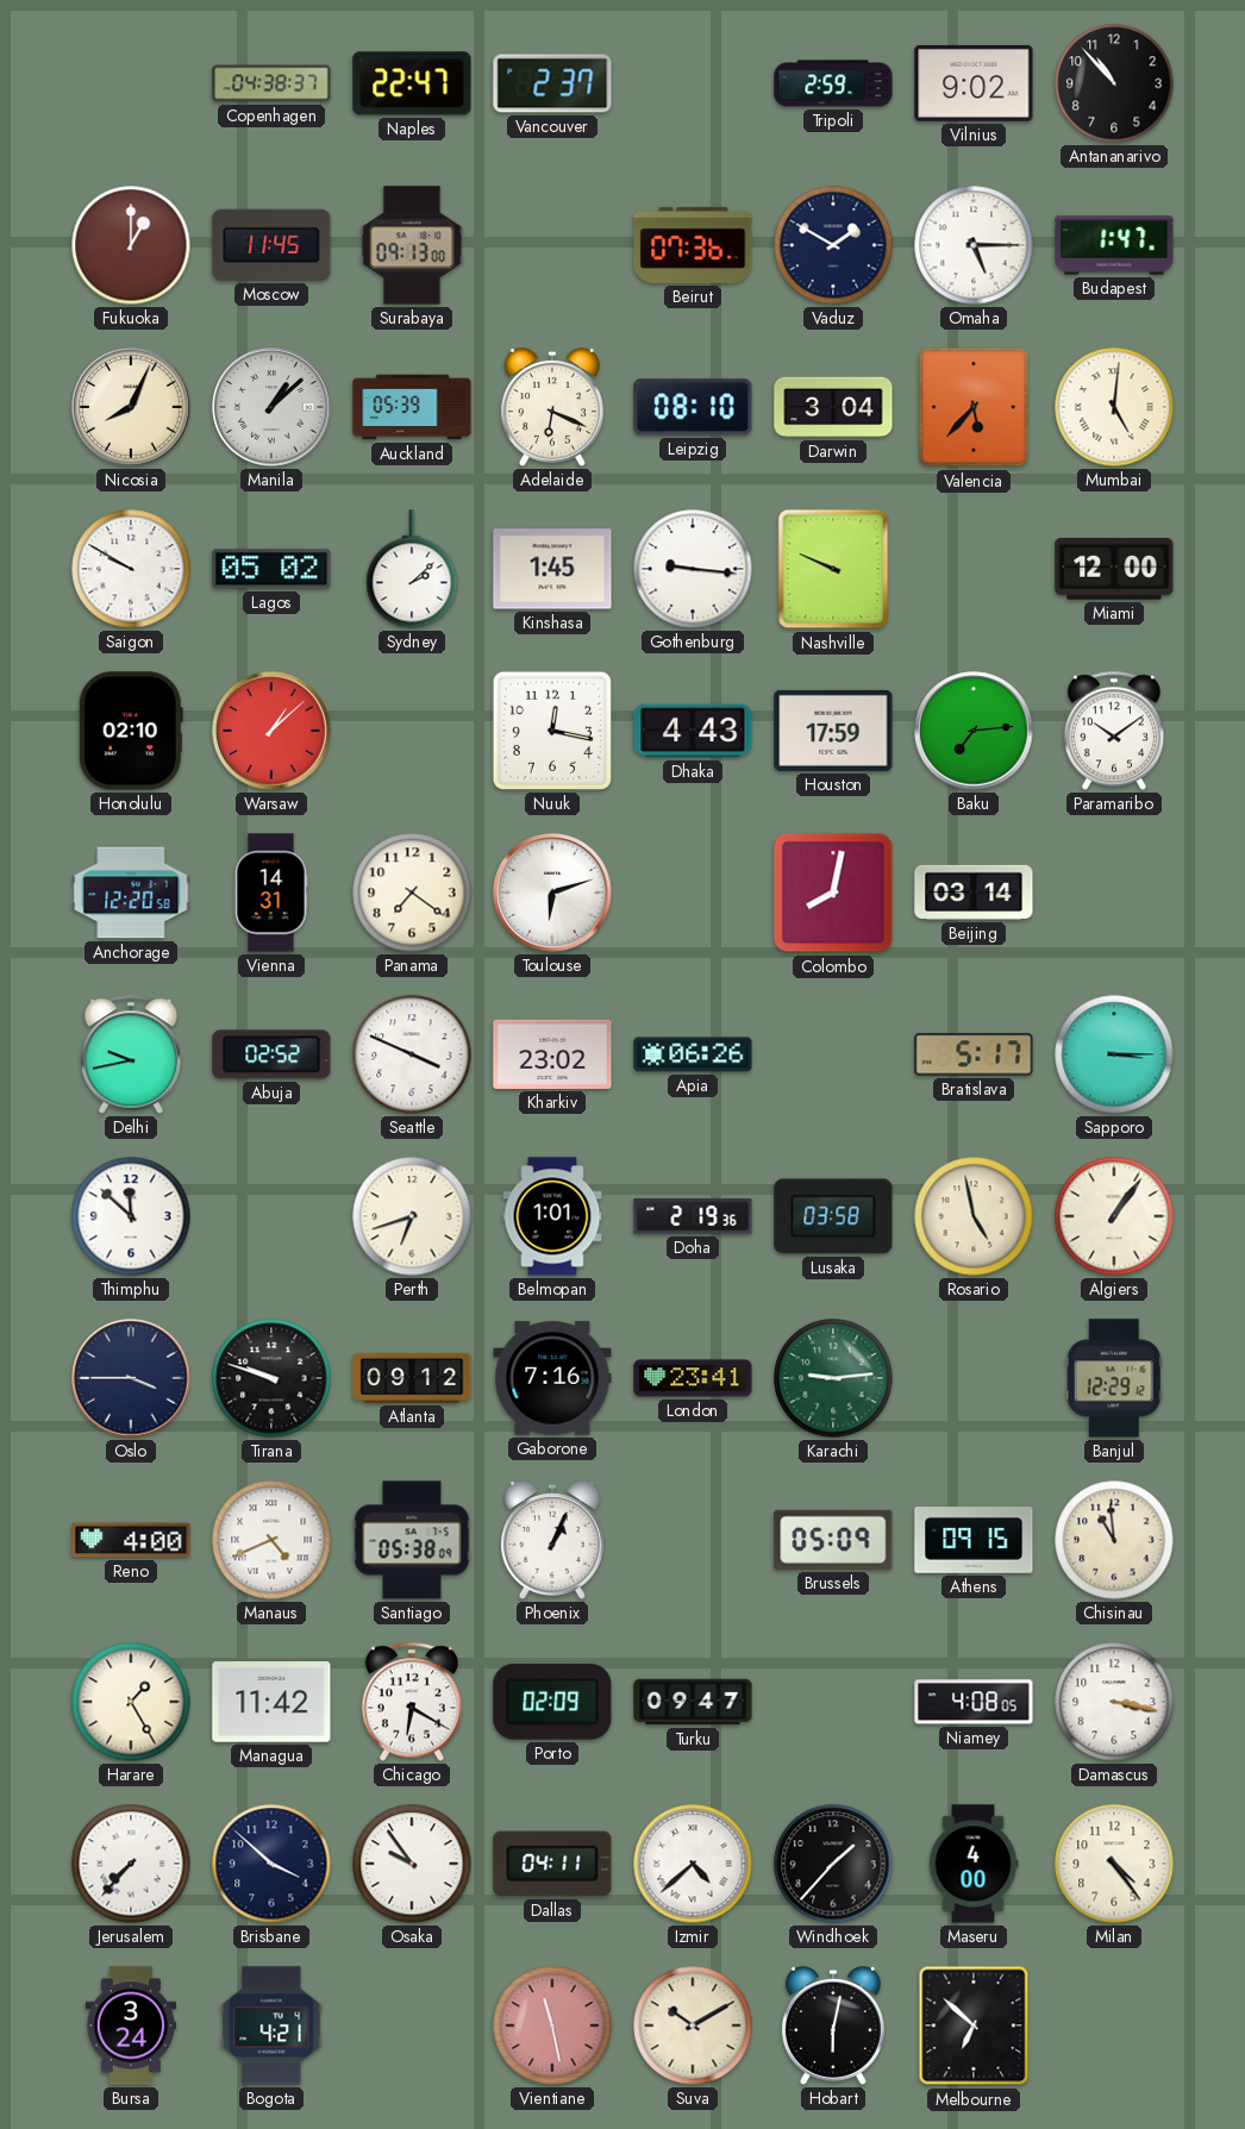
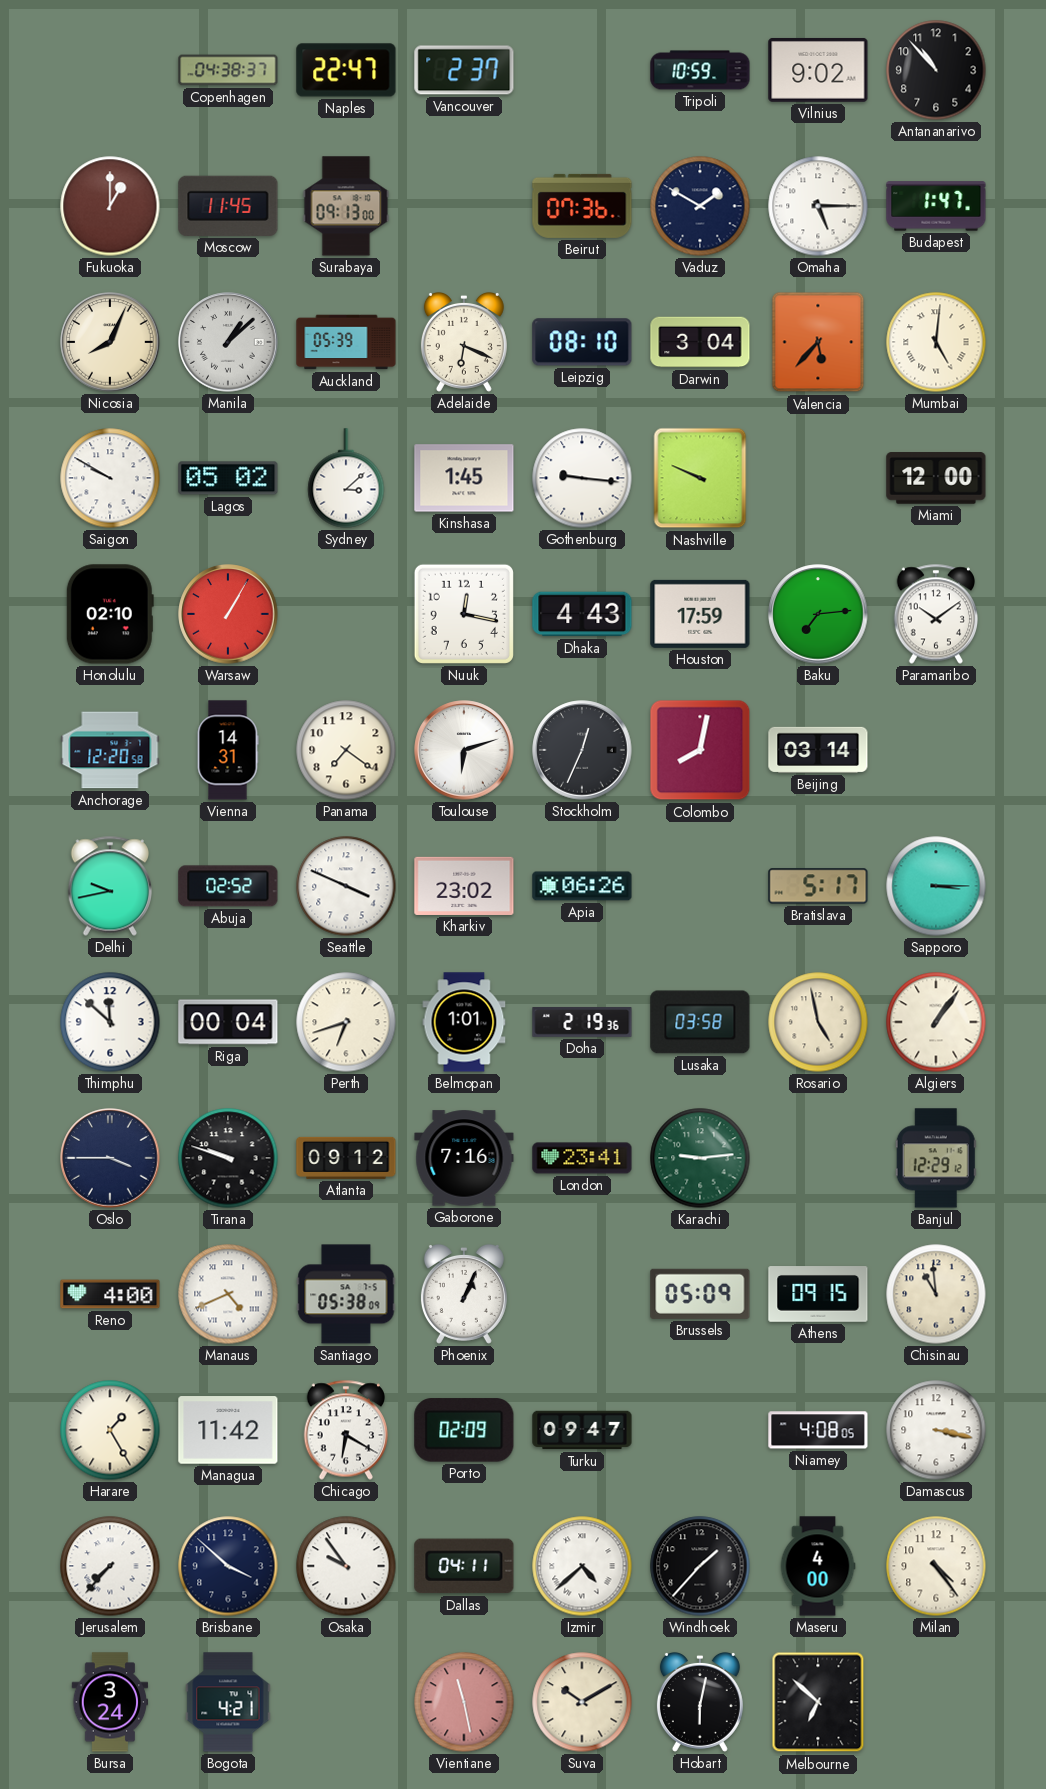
Tripoli: 2:59 -> 10:59
Sydney: 2:08 -> 3:08
Warsaw: 1:08 -> 1:05
Stockholm: none -> 12:34
Riga: none -> 00:04
